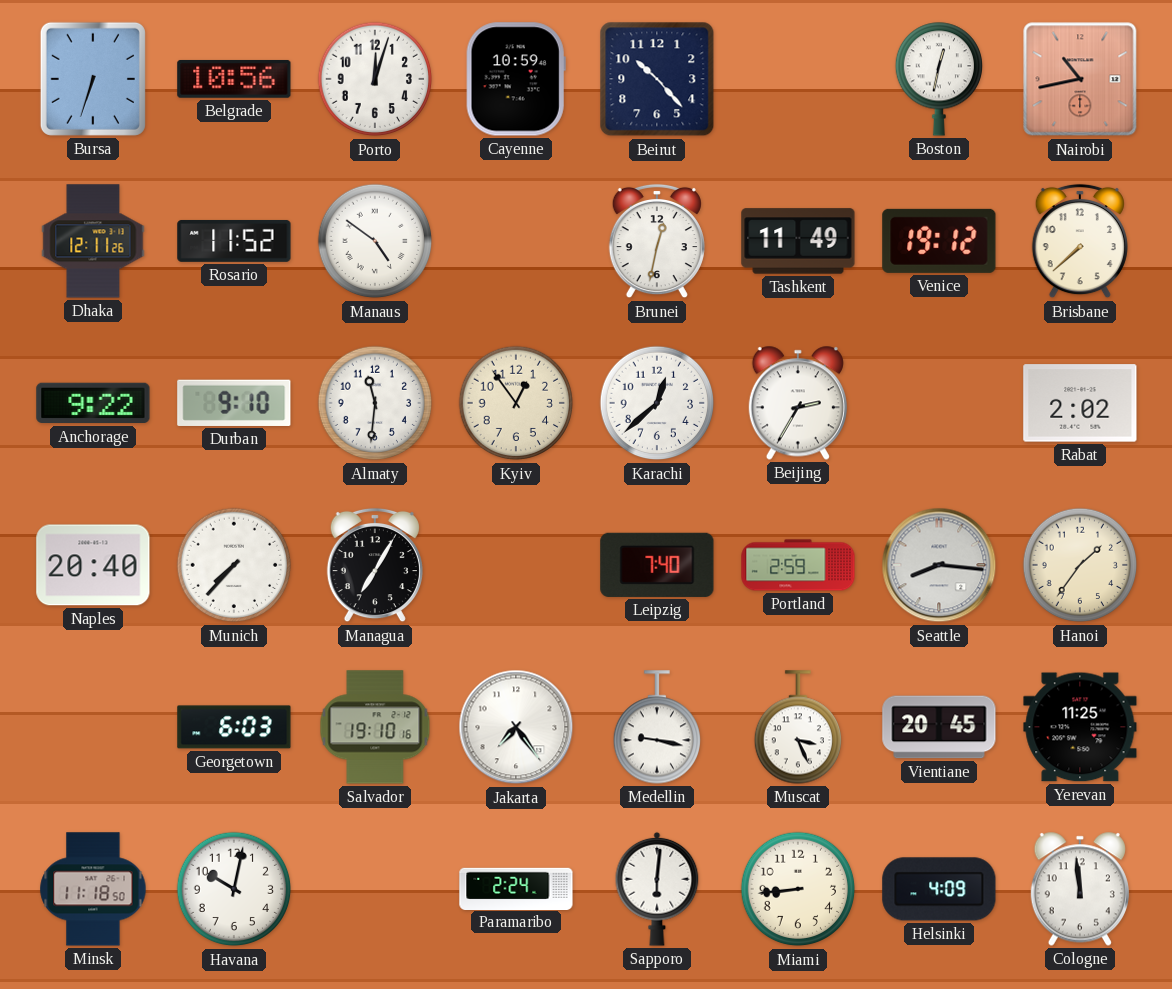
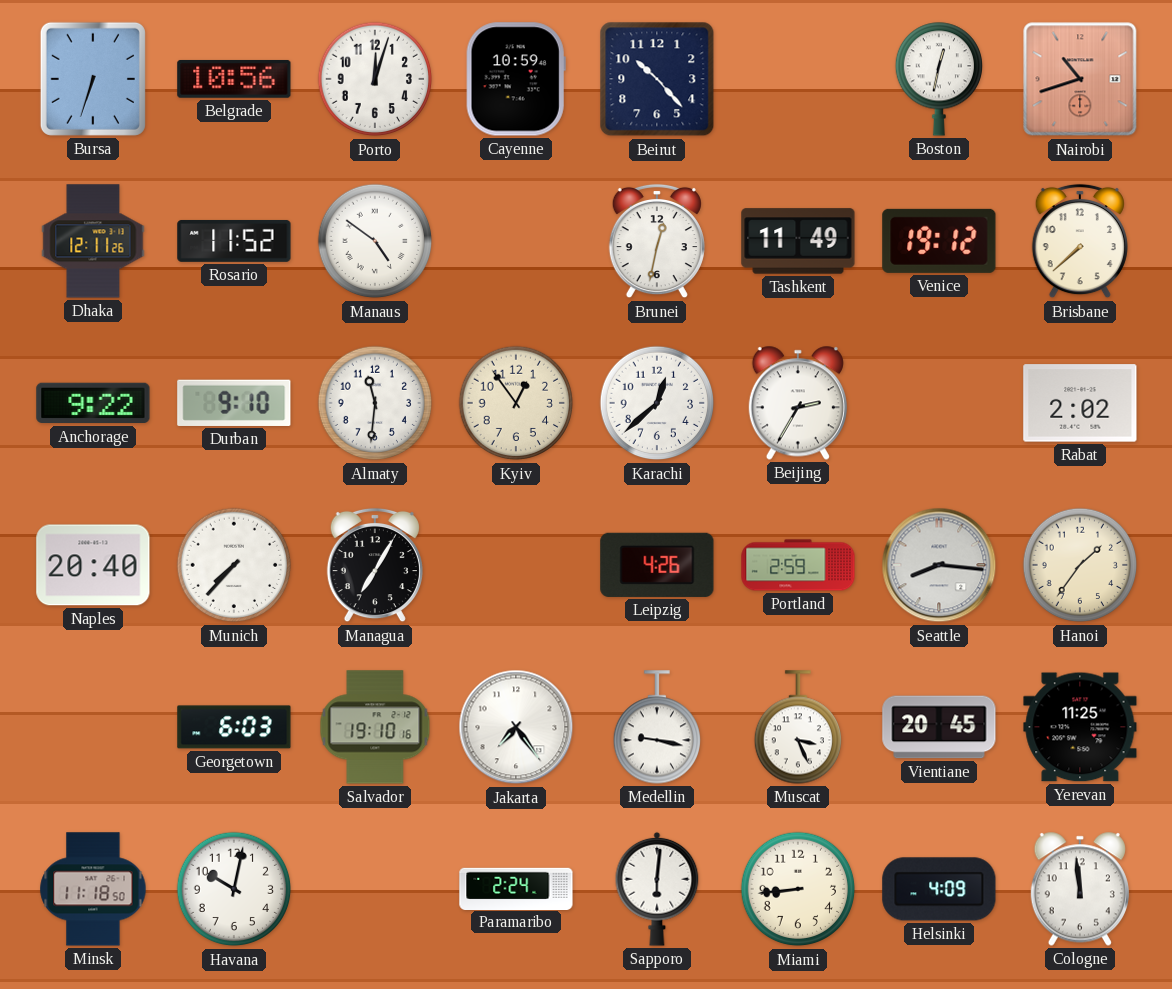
Nairobi: 10:43 -> 10:42
Leipzig: 7:40 -> 4:26
